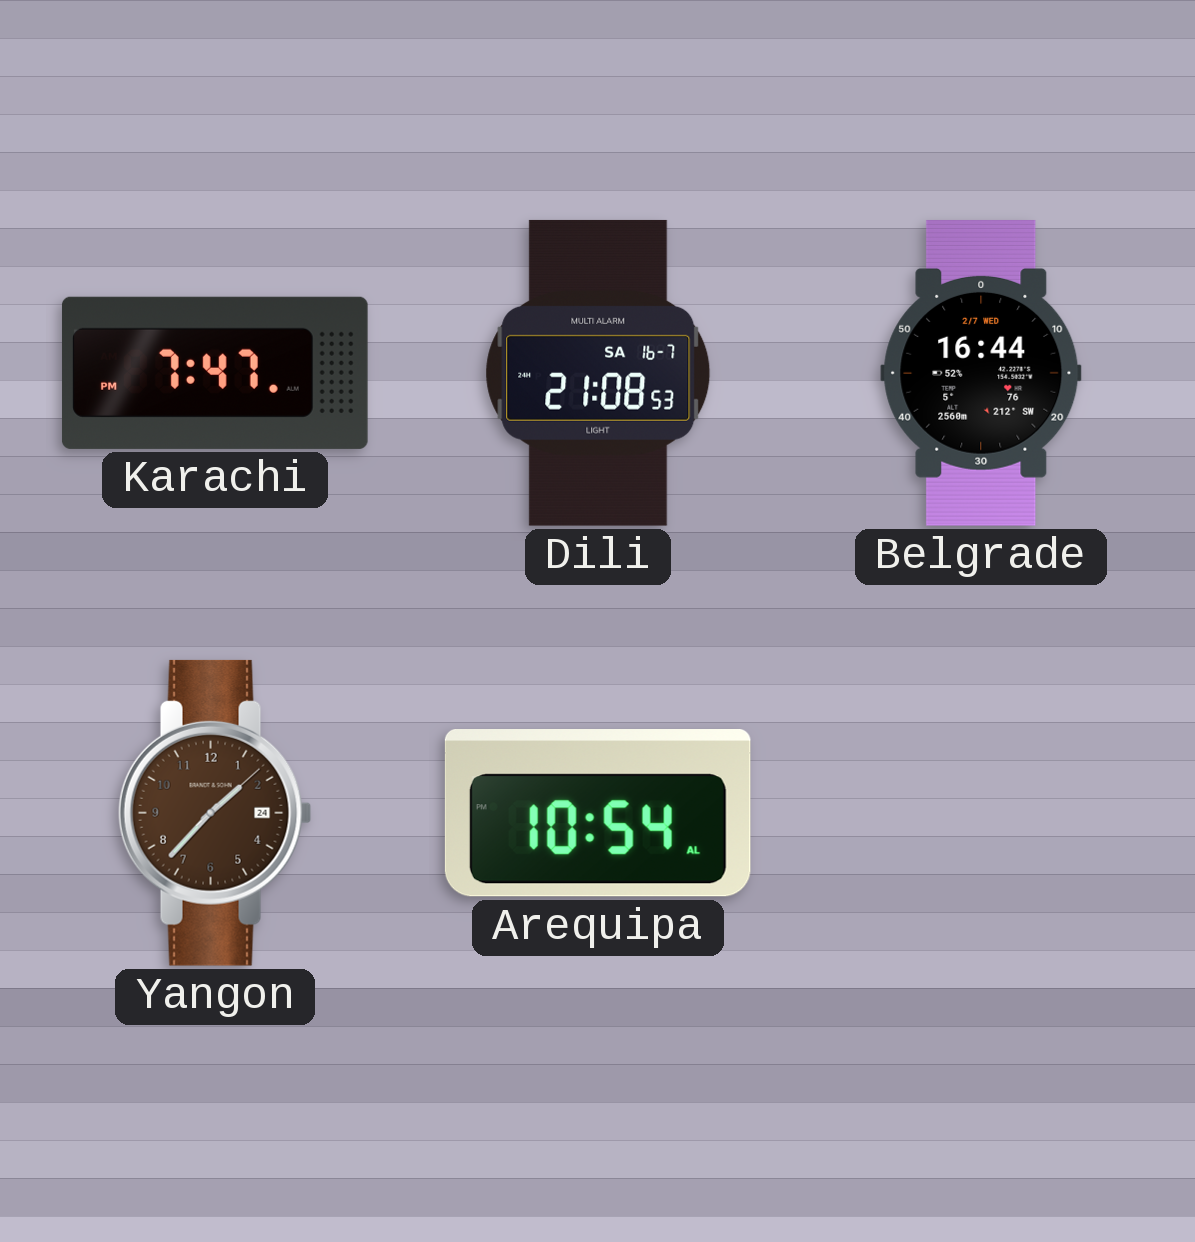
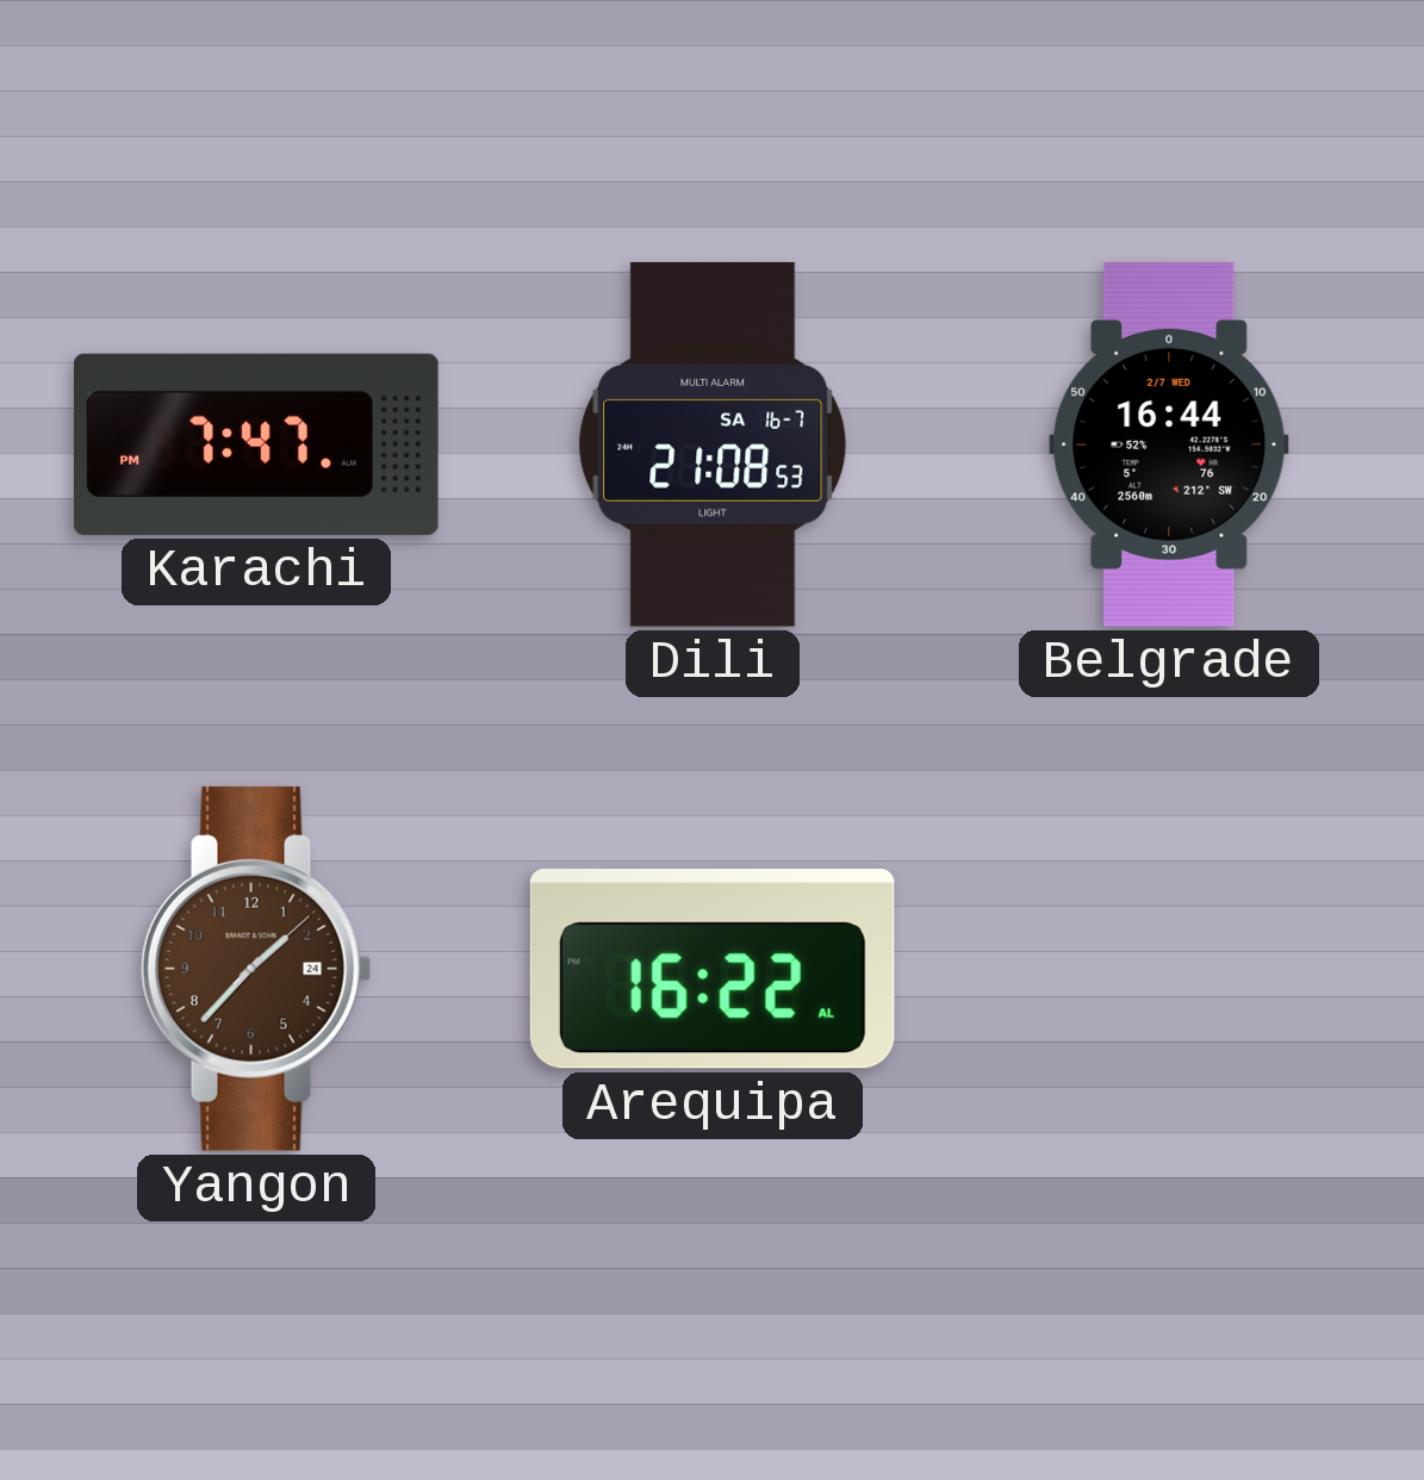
Arequipa: 10:54 -> 16:22
